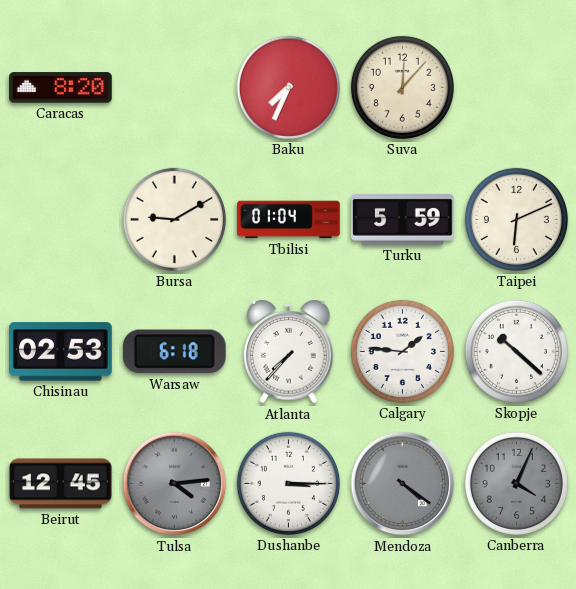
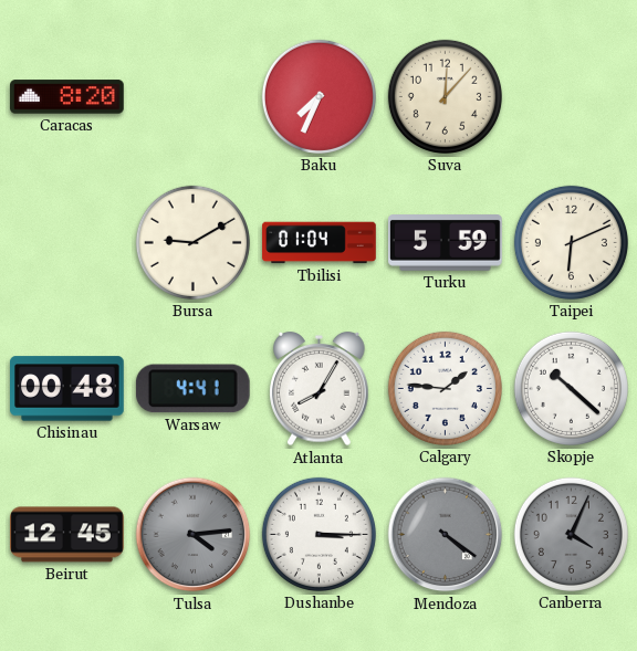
Chisinau: 02:53 -> 00:48
Warsaw: 6:18 -> 4:41
Atlanta: 7:37 -> 8:05
